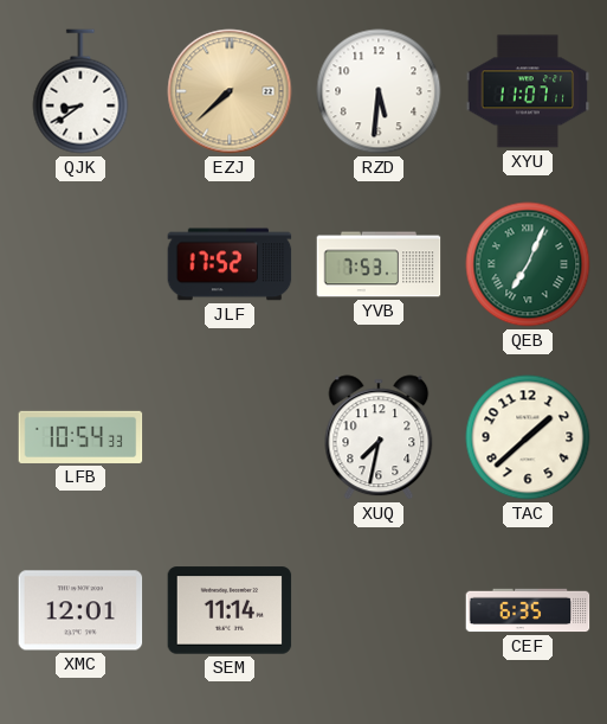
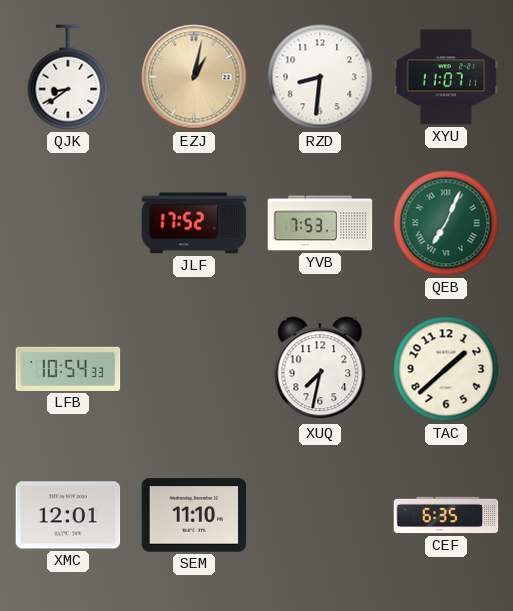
EZJ: 7:38 -> 1:02
RZD: 5:31 -> 8:31
SEM: 11:14 -> 11:10
